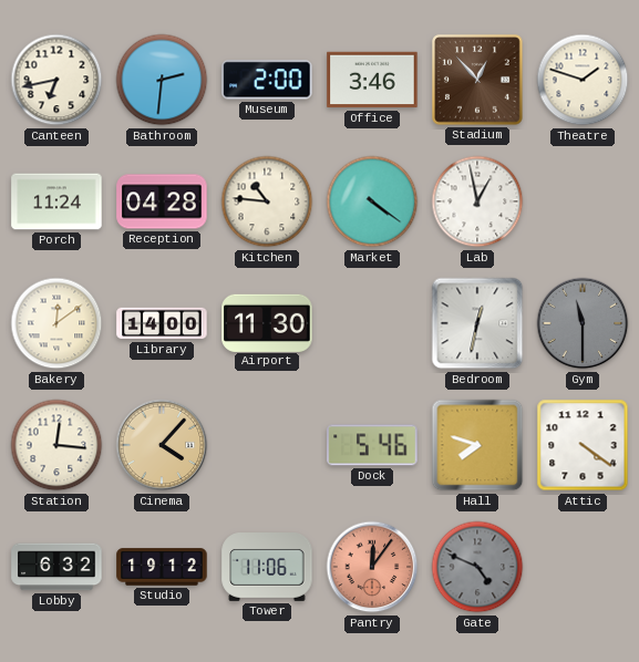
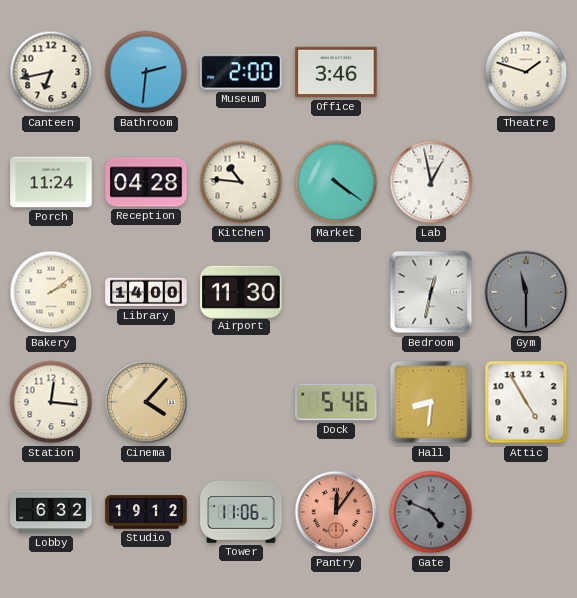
Stadium: 12:53 -> none
Bakery: 12:09 -> 2:09
Hall: 7:48 -> 8:31
Attic: 4:21 -> 4:55
